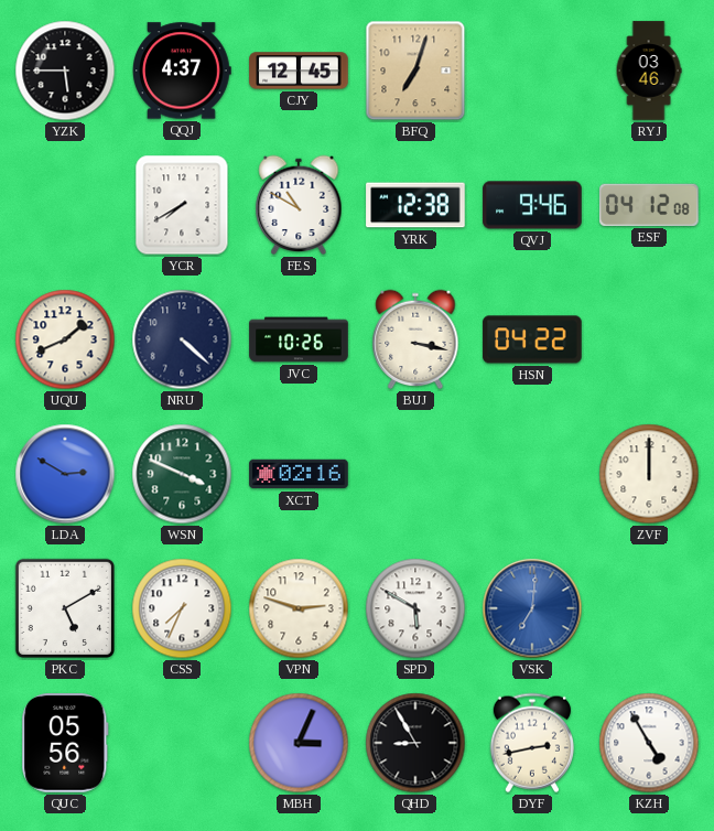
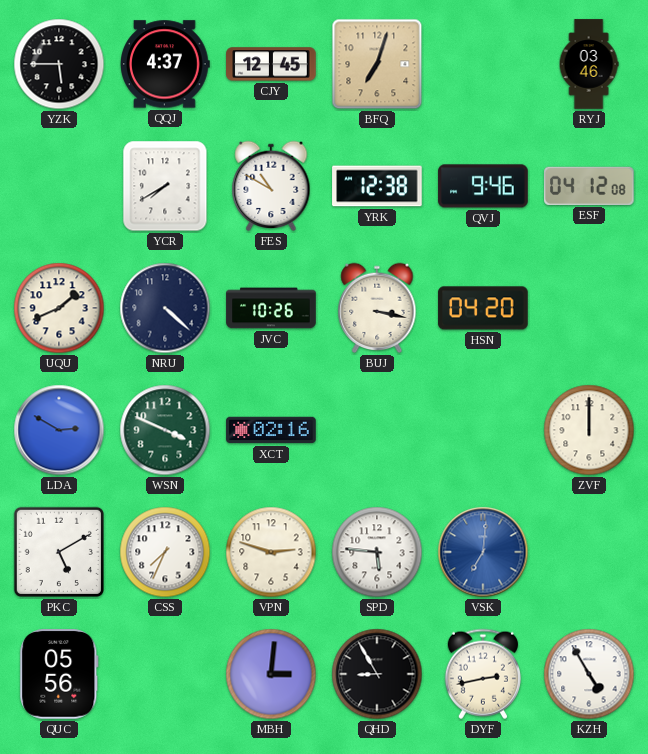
HSN: 04:22 -> 04:20
SPD: 5:50 -> 5:46
MBH: 3:04 -> 3:01
